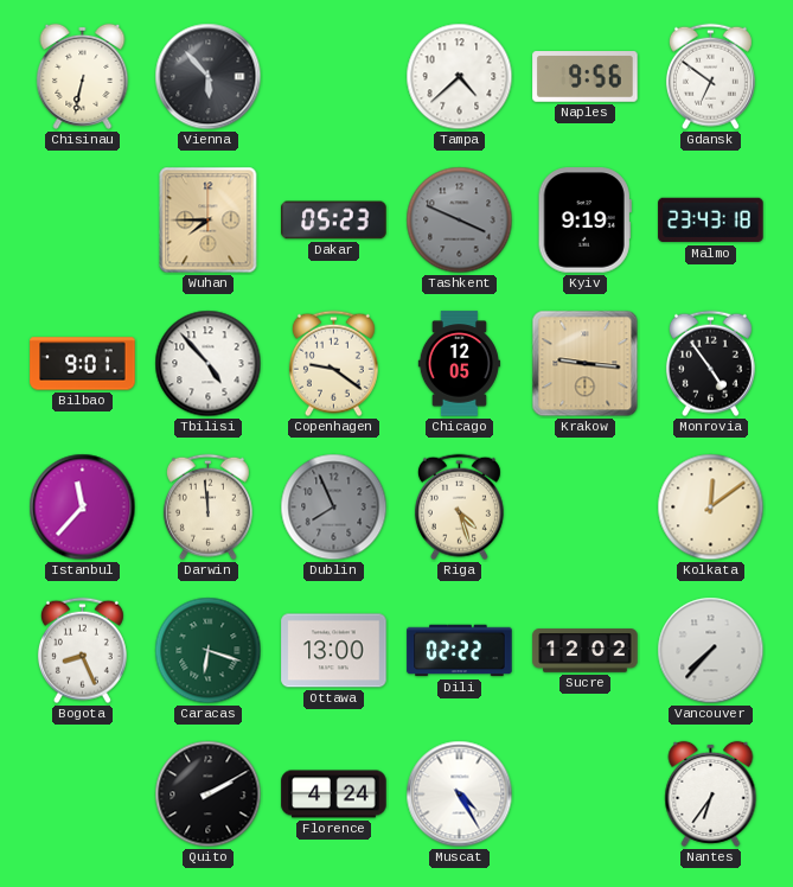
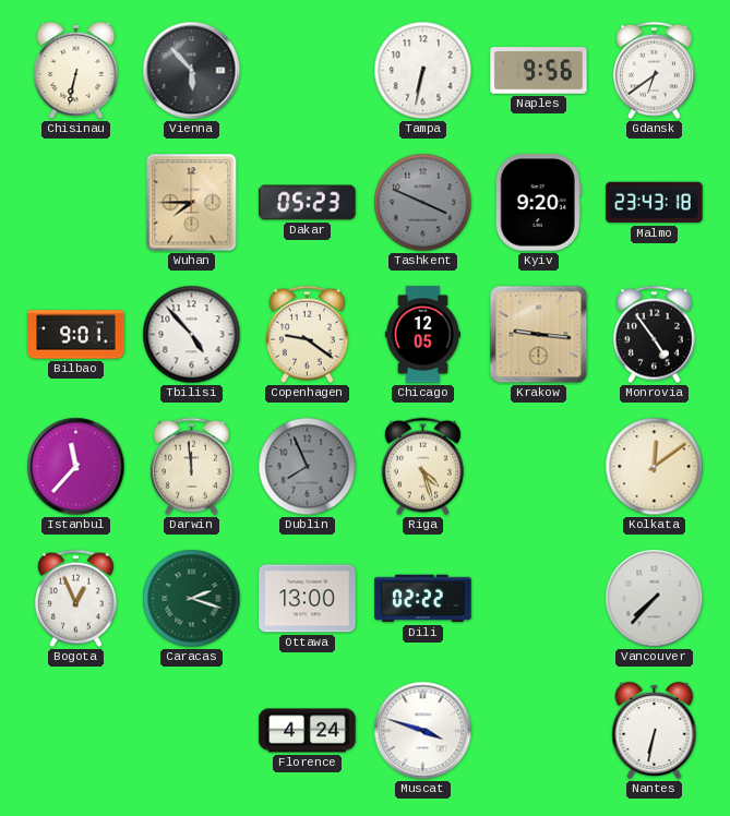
Tampa: 4:38 -> 6:32
Gdansk: 6:51 -> 6:39
Kyiv: 9:19 -> 9:20
Bogota: 8:26 -> 12:56
Caracas: 6:18 -> 2:18
Sucre: 12:02 -> none
Quito: 2:10 -> none
Muscat: 4:25 -> 3:48
Nantes: 6:36 -> 6:32
